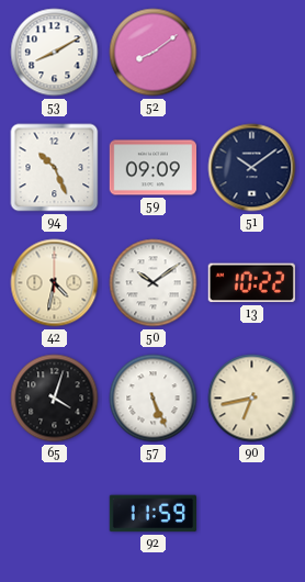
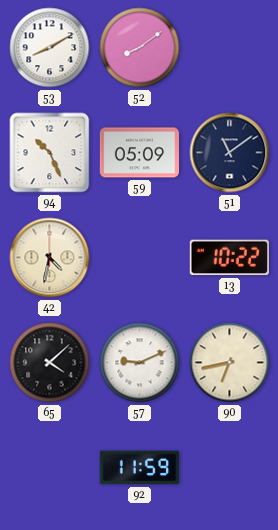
59: 09:09 -> 05:09
51: 10:09 -> 11:09
50: 10:09 -> none
65: 4:03 -> 4:08
57: 5:26 -> 9:11
